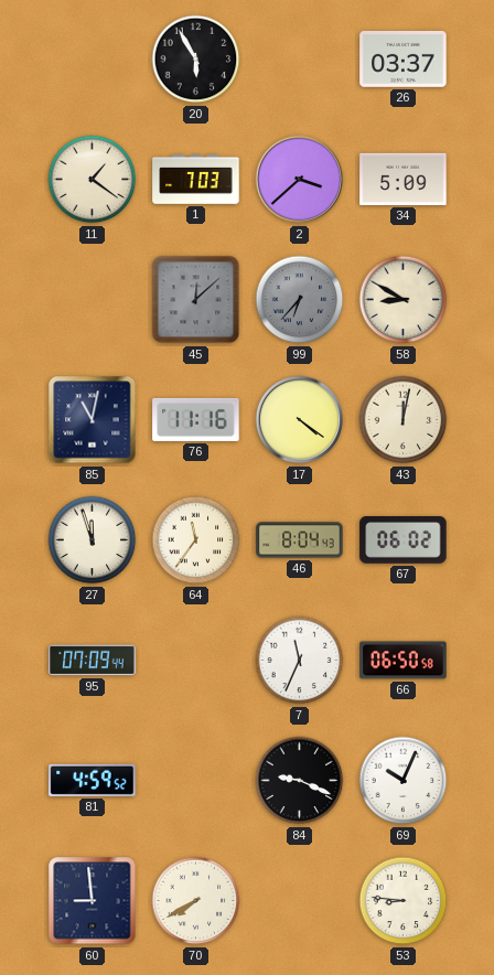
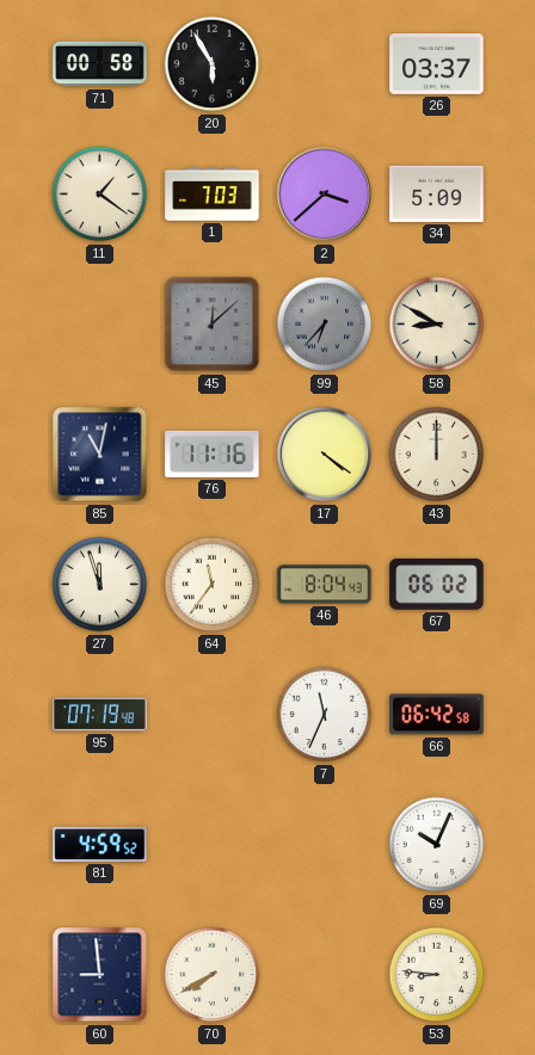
71: none -> 00:58
43: 12:02 -> 12:00
95: 07:09 -> 07:19
66: 06:50 -> 06:42
84: 9:19 -> none
